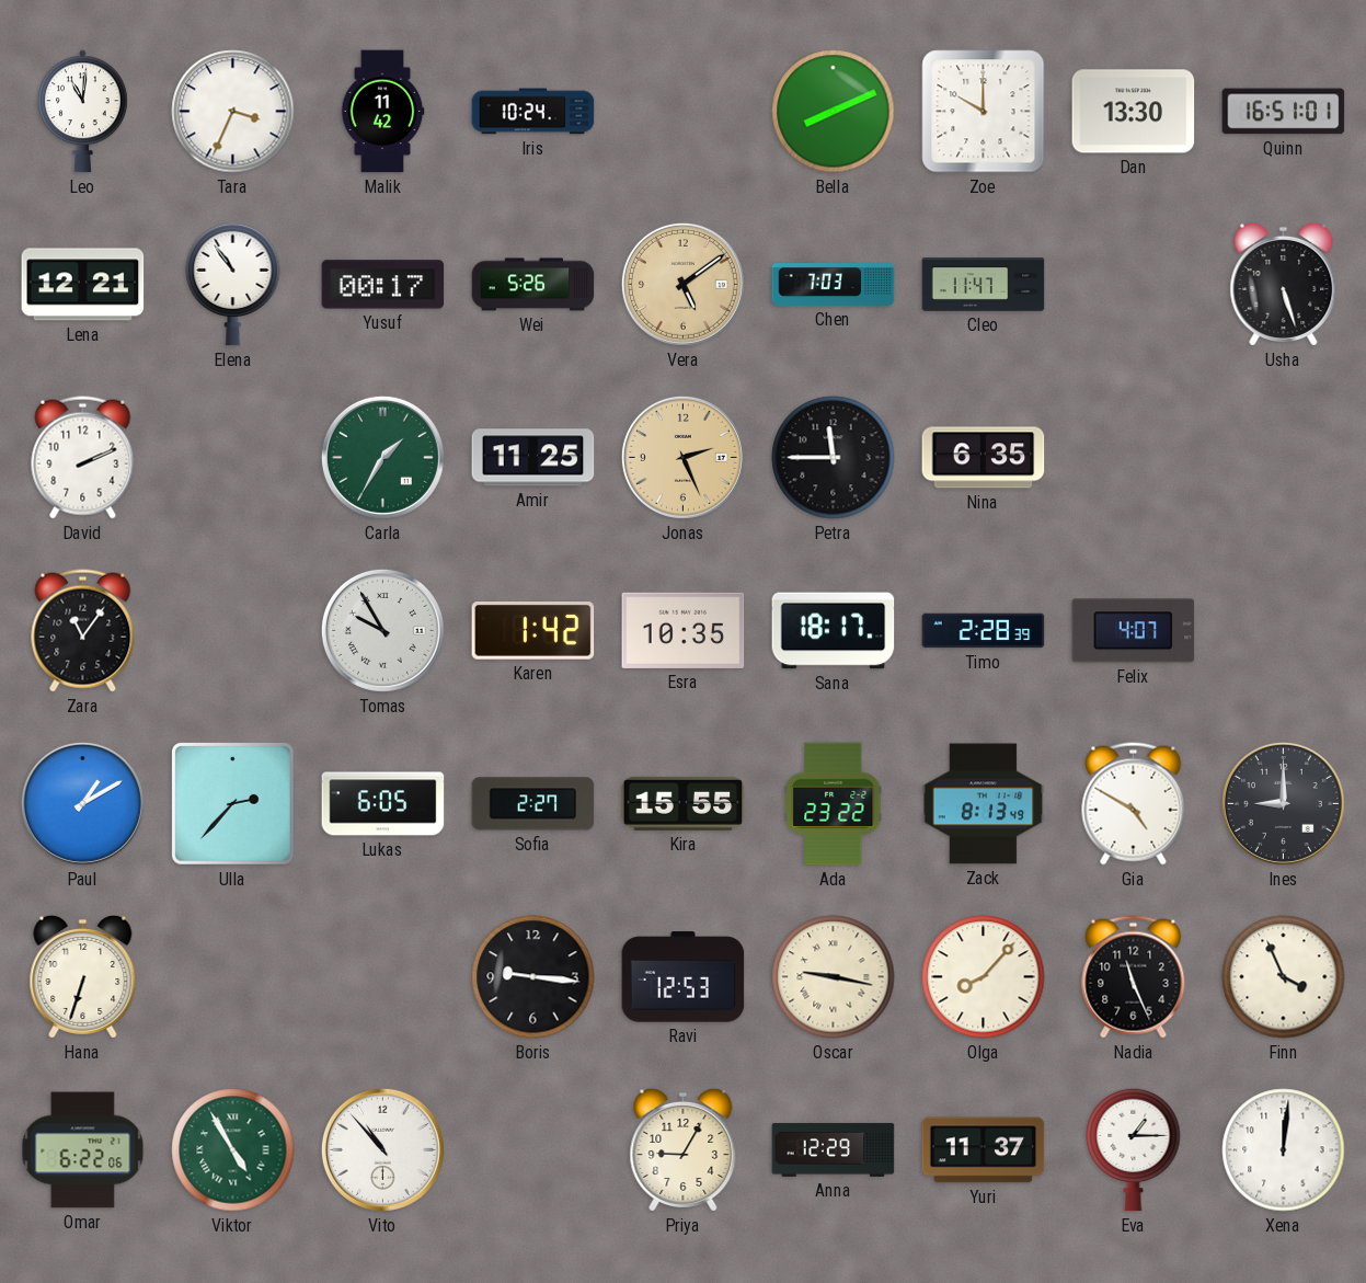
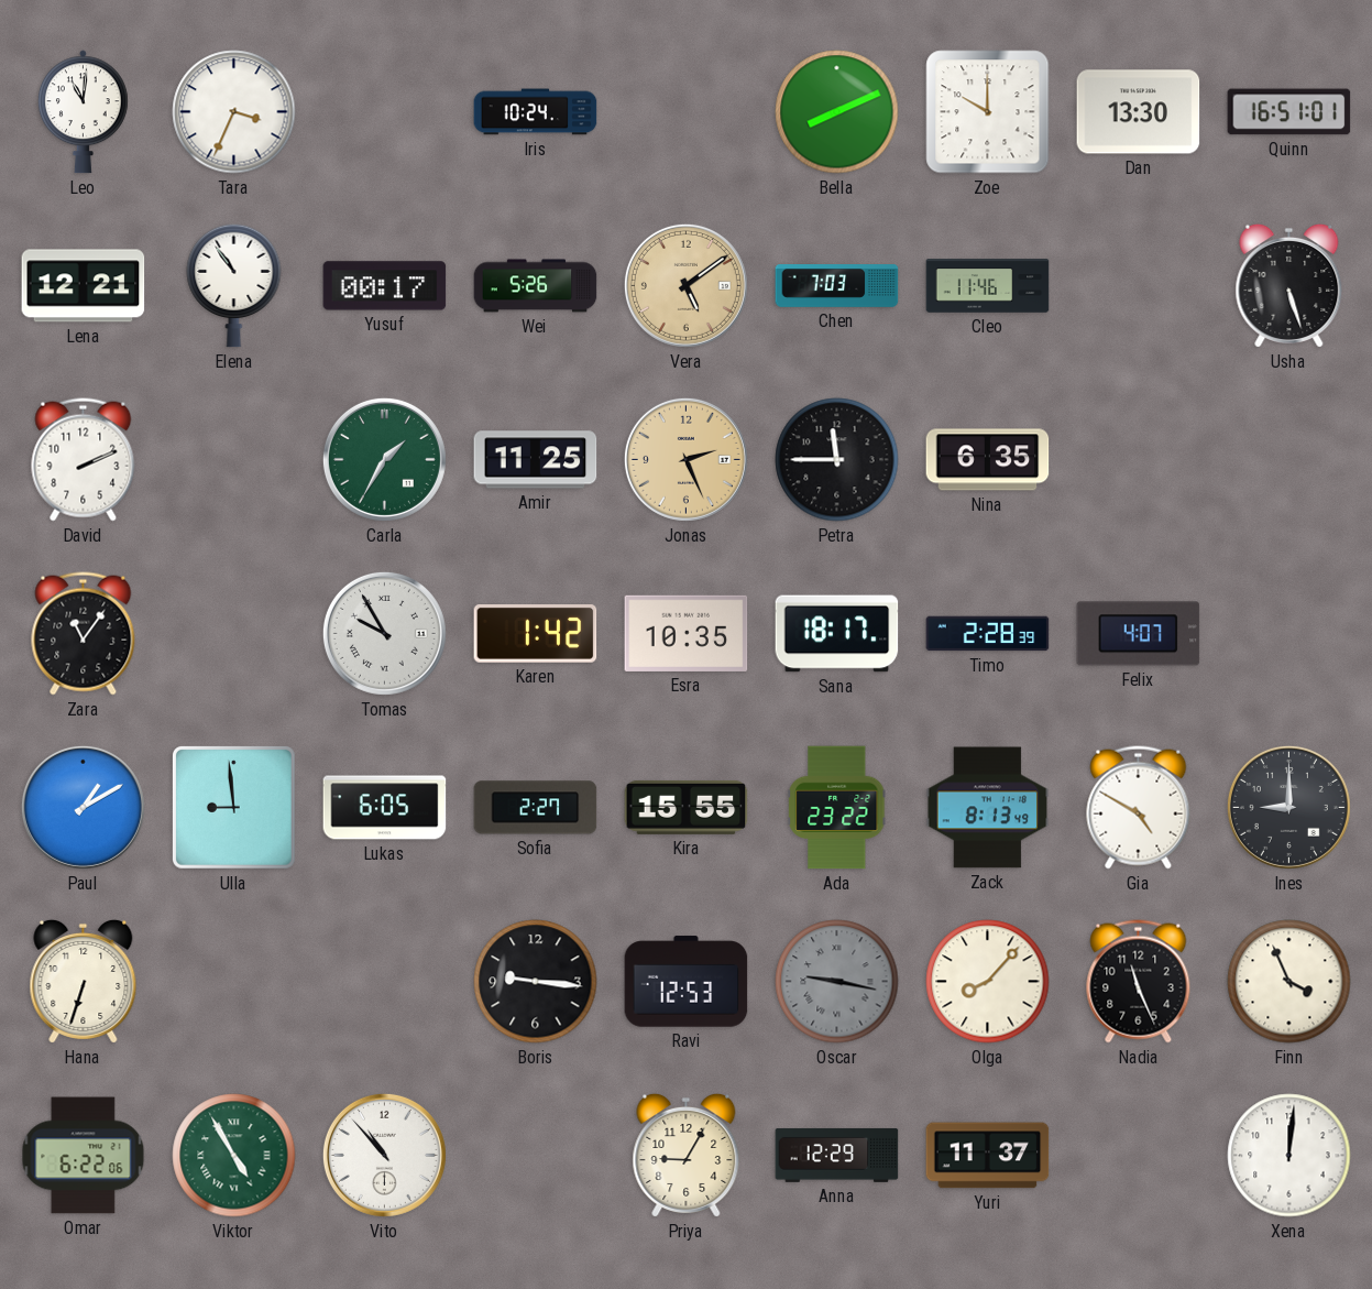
Malik: 11:42 -> none
Cleo: 11:47 -> 11:46
Ulla: 2:37 -> 8:59
Oscar dial: cream -> grey
Eva: 1:15 -> none
